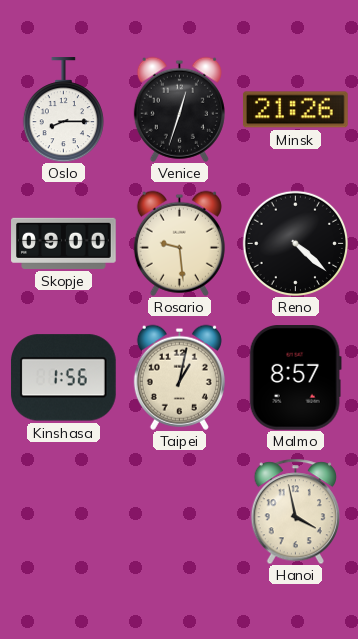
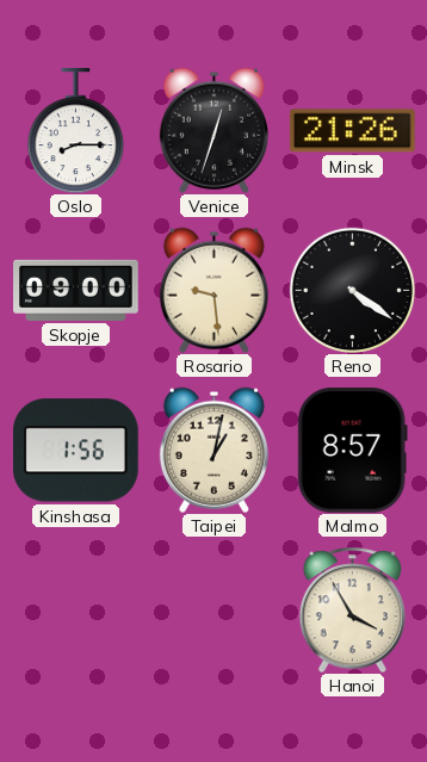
Reno: 4:22 -> 4:21
Hanoi: 3:58 -> 3:55
